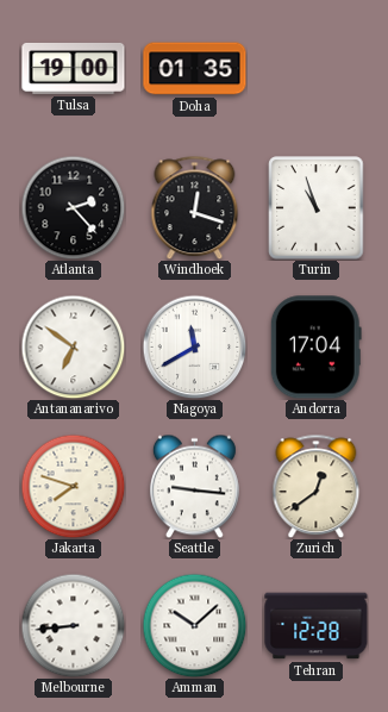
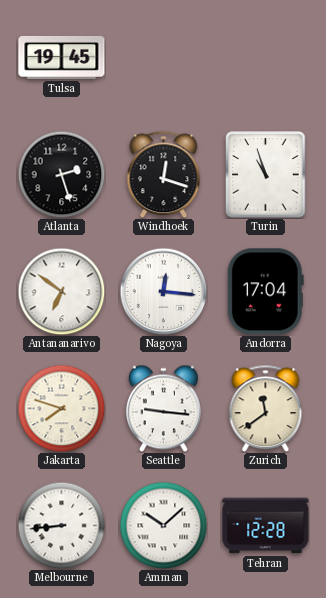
Tulsa: 19:00 -> 19:45
Doha: 01:35 -> none
Atlanta: 2:23 -> 2:27
Nagoya: 11:40 -> 12:16
Zurich: 12:39 -> 11:39
